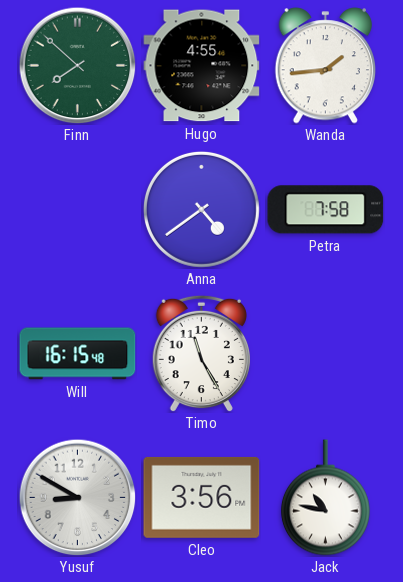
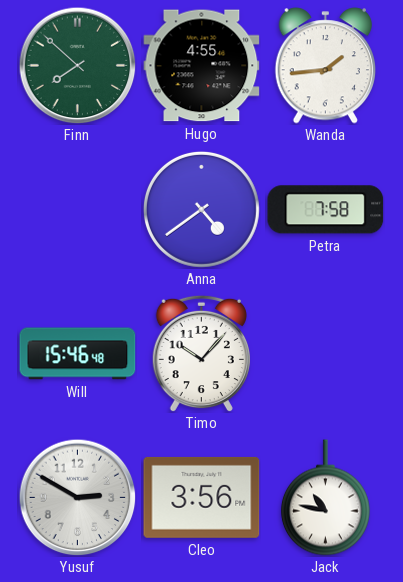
Will: 16:15 -> 15:46
Timo: 11:25 -> 10:07
Yusuf: 8:50 -> 2:50
